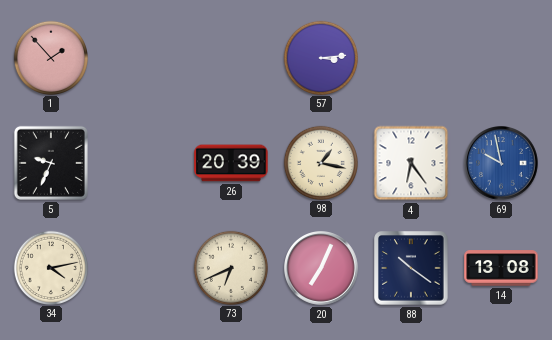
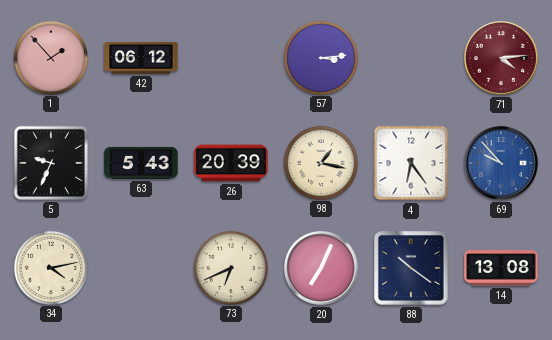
42: none -> 06:12
71: none -> 4:14
63: none -> 5:43
69: 9:58 -> 9:53
